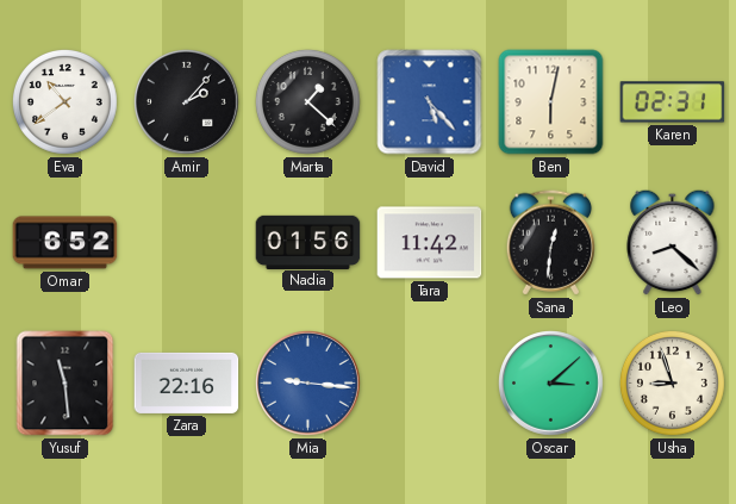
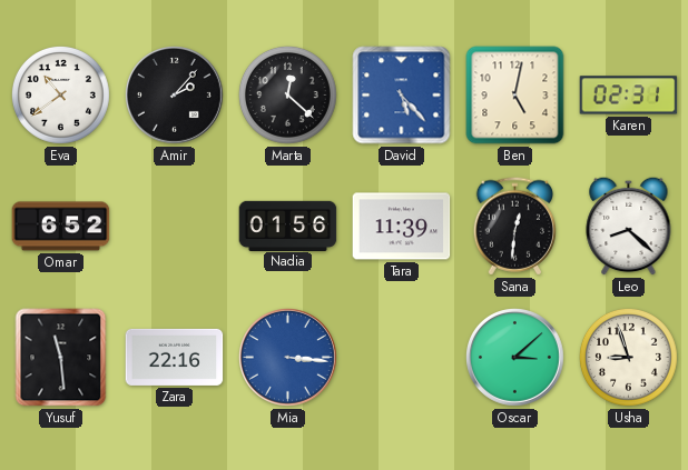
Marta: 1:22 -> 12:22
Ben: 6:02 -> 5:02
Tara: 11:42 -> 11:39
Mia: 9:16 -> 3:16
